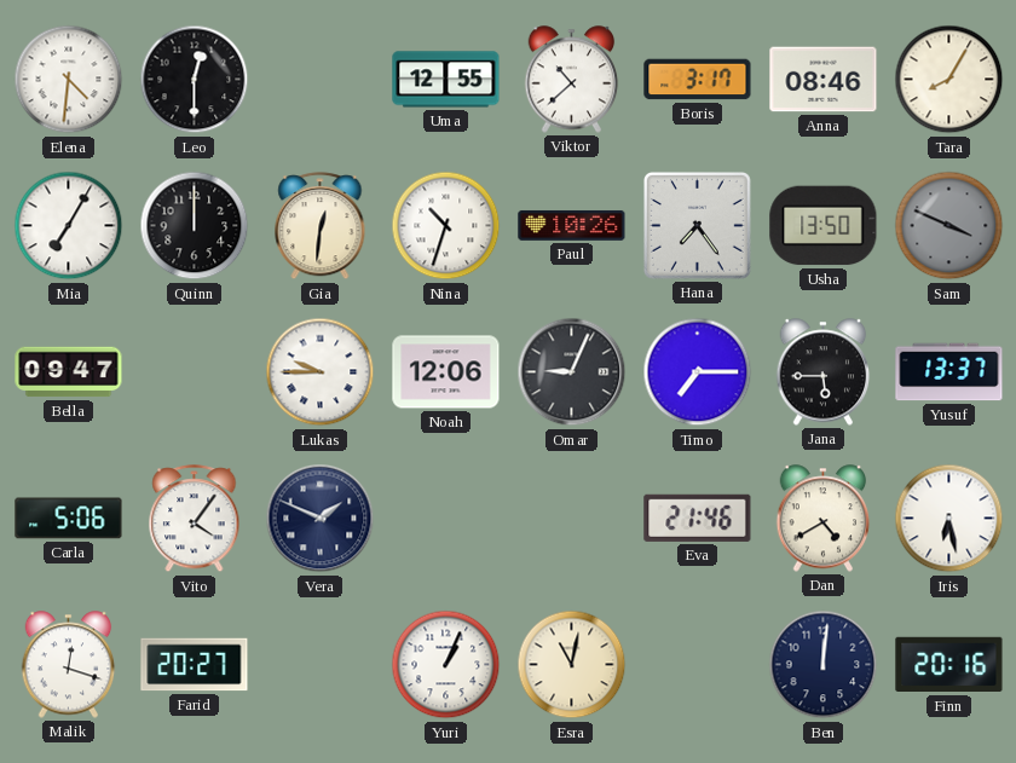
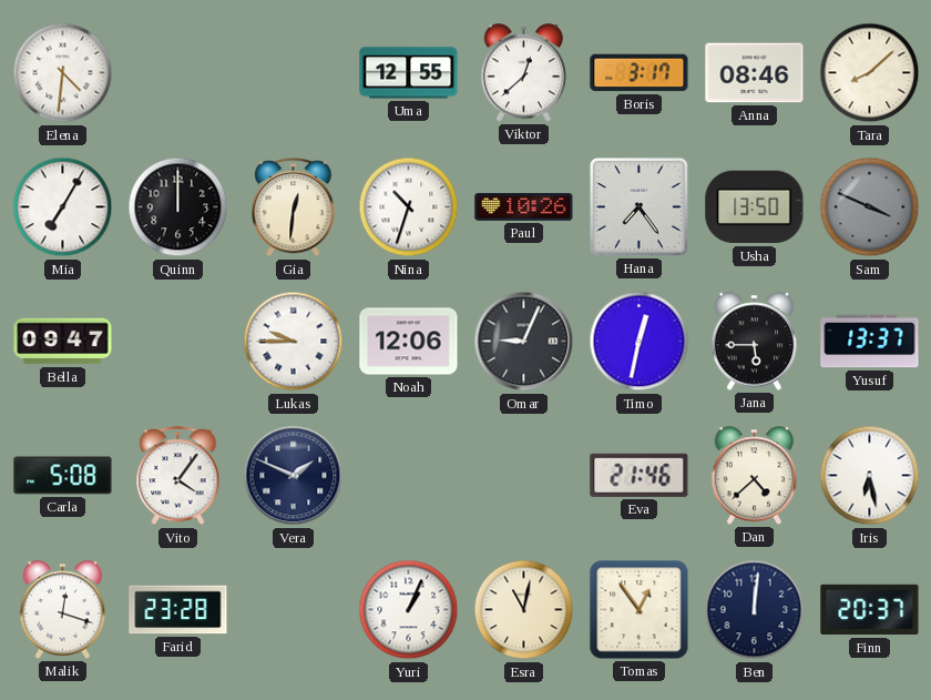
Leo: 12:30 -> none
Viktor: 10:38 -> 12:38
Tara: 8:05 -> 8:08
Timo: 7:15 -> 12:32
Carla: 5:06 -> 5:08
Dan: 4:40 -> 4:38
Farid: 20:27 -> 23:28
Tomas: none -> 12:54
Finn: 20:16 -> 20:37
